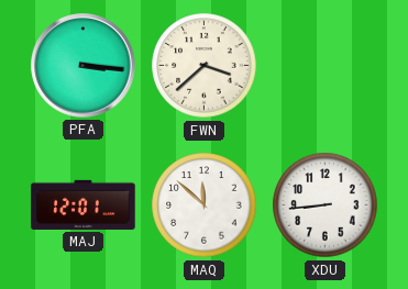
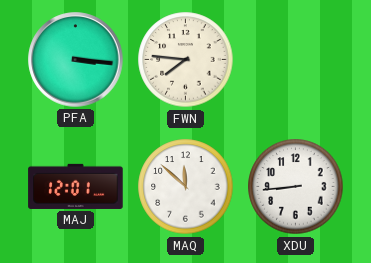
FWN: 3:38 -> 7:46
